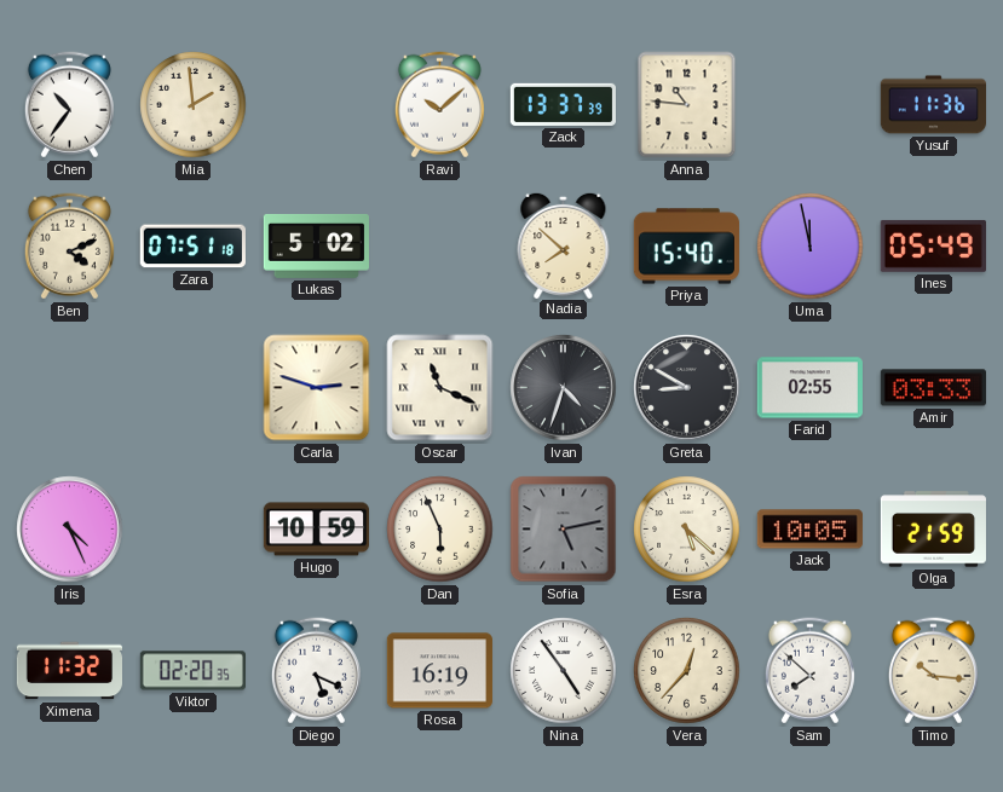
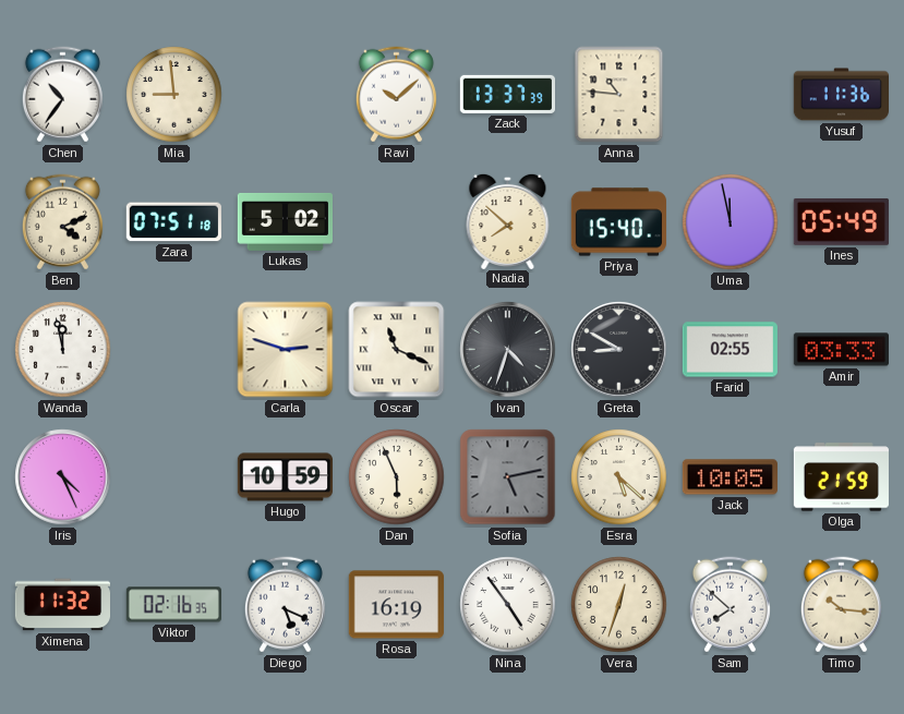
Mia: 1:59 -> 8:59
Wanda: none -> 11:58
Viktor: 02:20 -> 02:16
Vera: 12:37 -> 12:33
